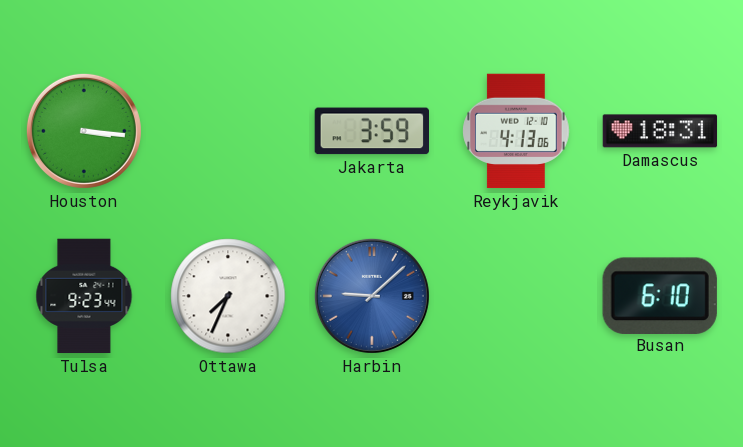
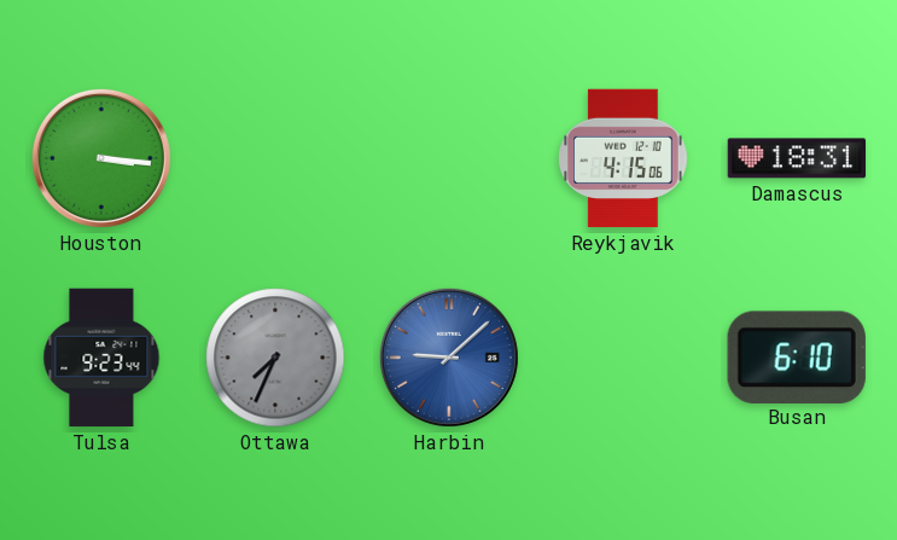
Jakarta: 3:59 -> none
Reykjavik: 4:13 -> 4:15
Ottawa dial: white -> grey
